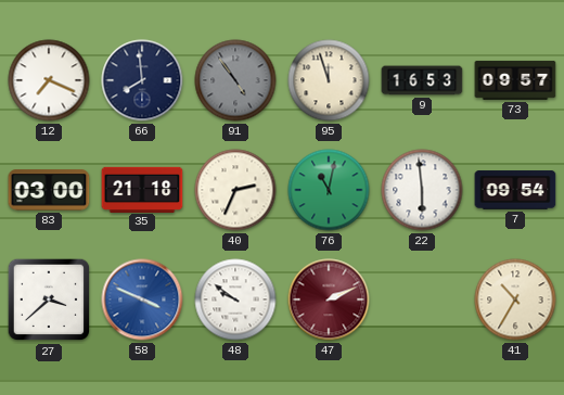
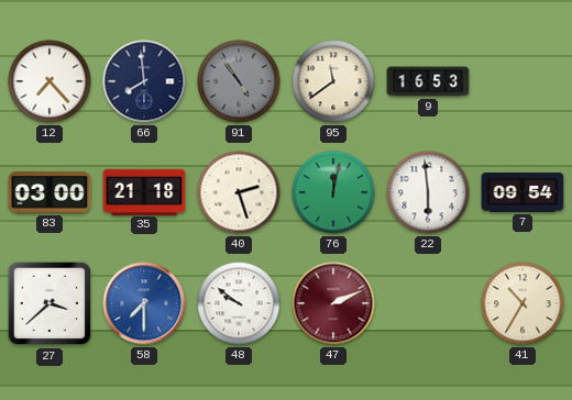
12: 7:19 -> 7:23
95: 11:57 -> 11:39
73: 09:57 -> none
40: 2:34 -> 2:27
76: 11:02 -> 12:02
58: 3:49 -> 7:30
